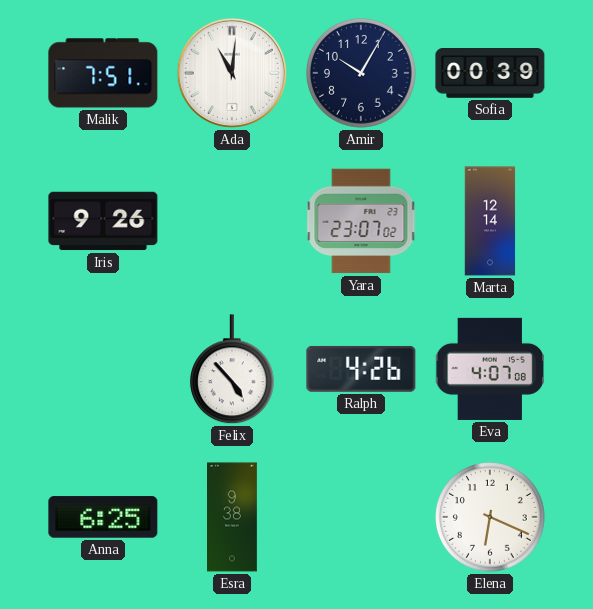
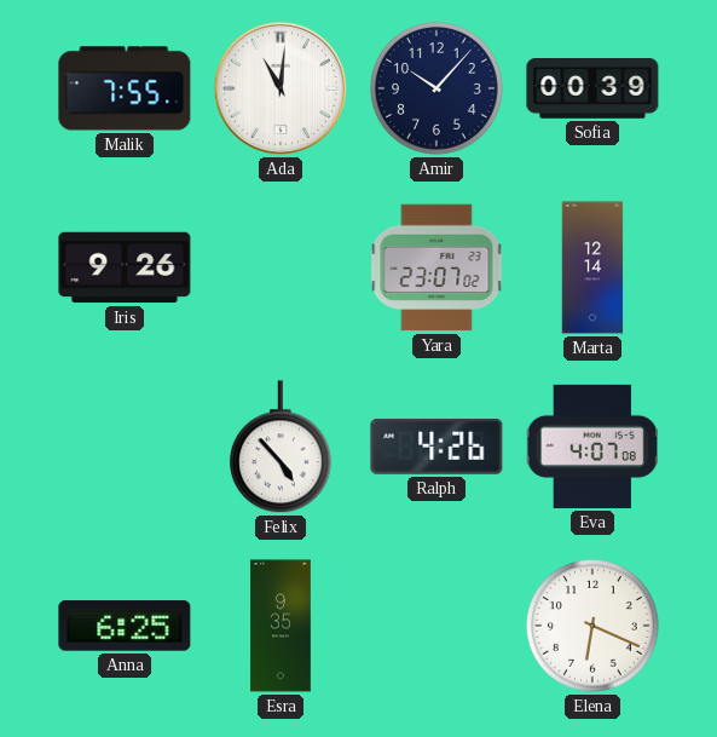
Malik: 7:51 -> 7:55
Amir: 10:05 -> 10:07
Esra: 9:38 -> 9:35
